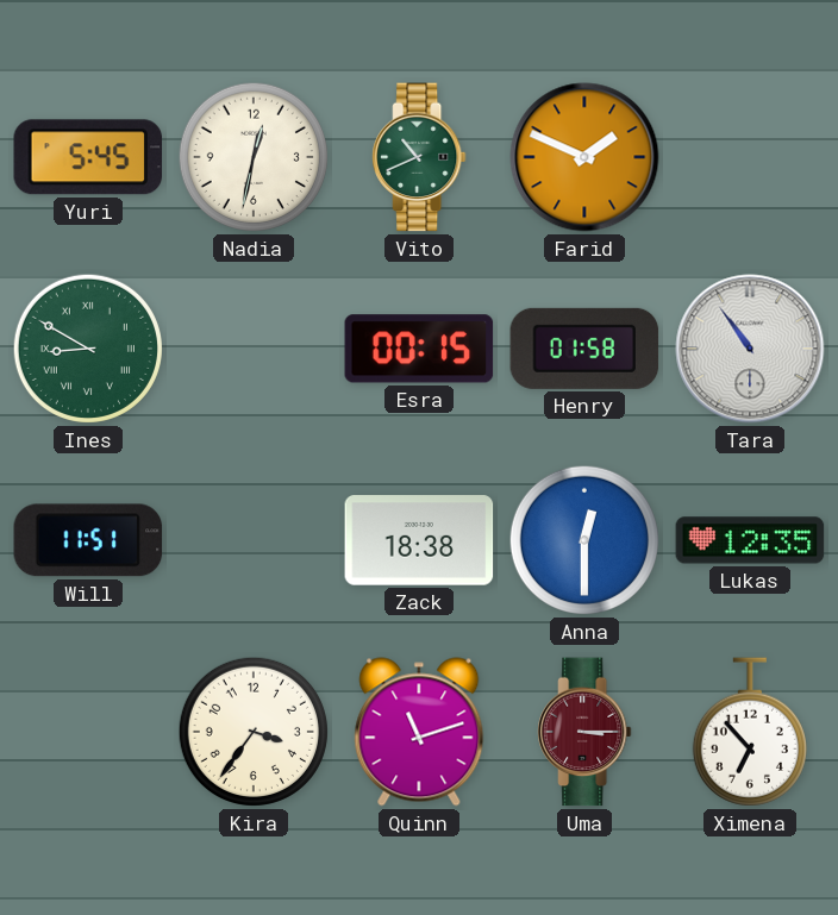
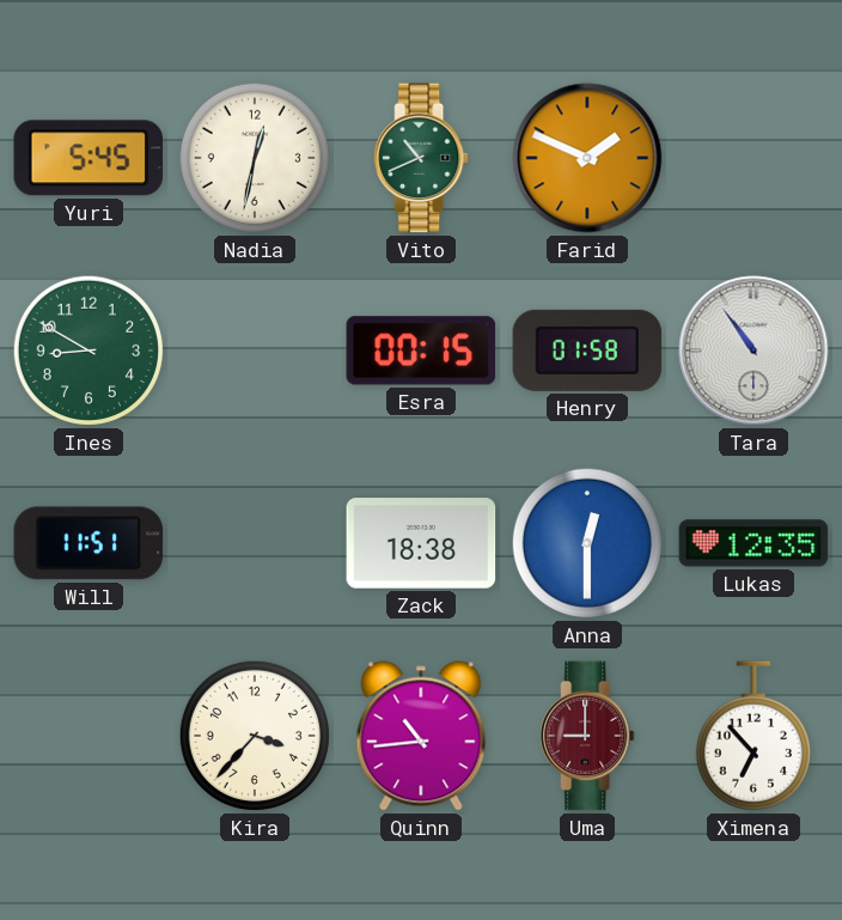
Ines numerals: Roman -> Arabic
Kira: 3:36 -> 3:37
Quinn: 11:12 -> 10:44
Uma: 3:15 -> 9:00
